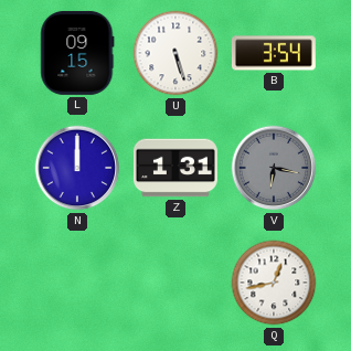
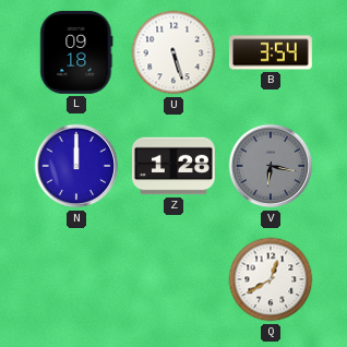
L: 09:15 -> 09:18
Z: 1:31 -> 1:28
Q: 12:43 -> 12:40
